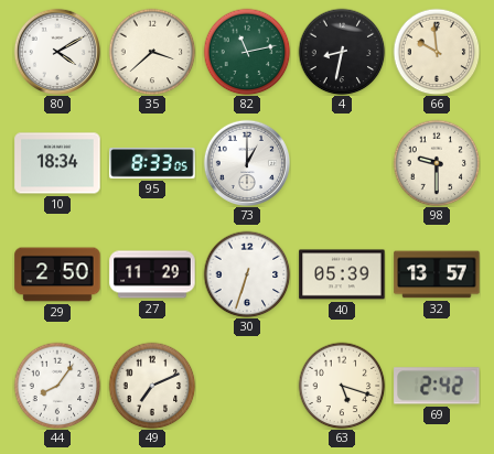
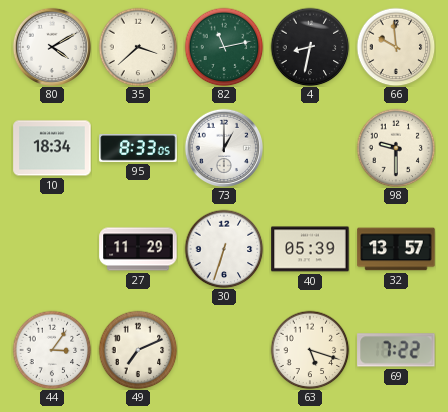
29: 2:50 -> none
44: 8:06 -> 3:06
69: 2:42 -> 7:22
